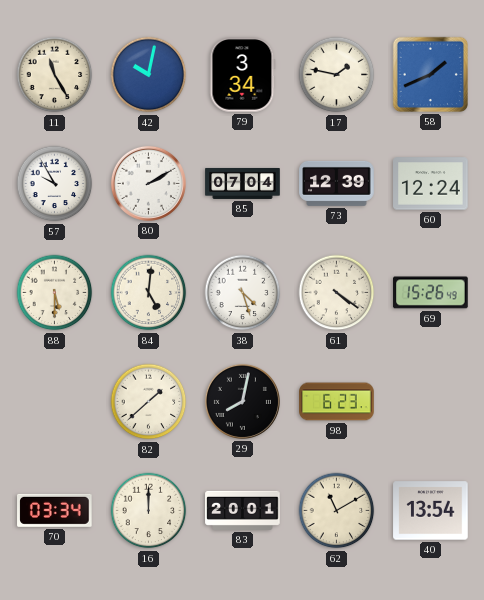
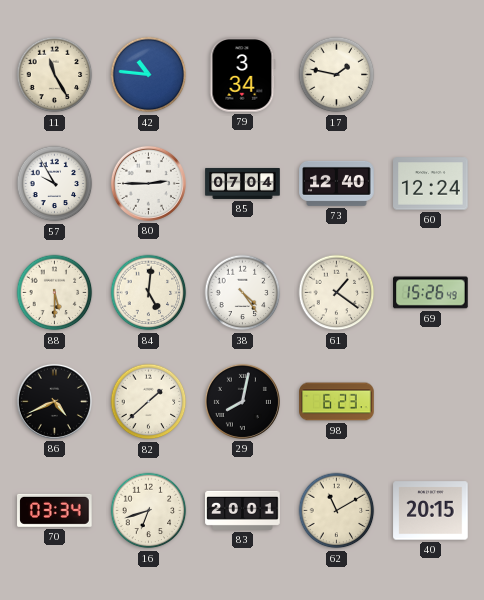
42: 10:02 -> 10:46
58: 1:41 -> none
80: 2:10 -> 2:45
73: 12:39 -> 12:40
38: 4:27 -> 4:24
61: 4:21 -> 1:21
86: none -> 4:41
16: 12:00 -> 6:42
40: 13:54 -> 20:15
